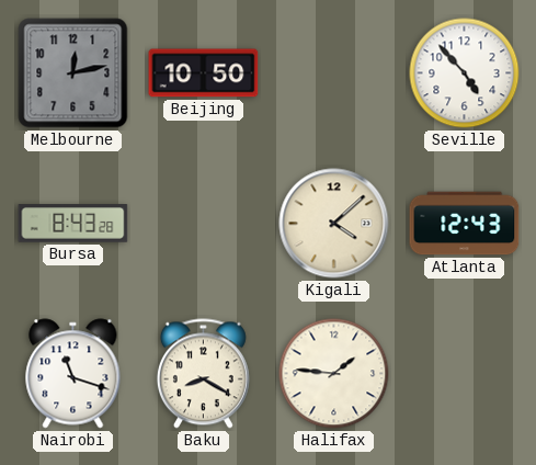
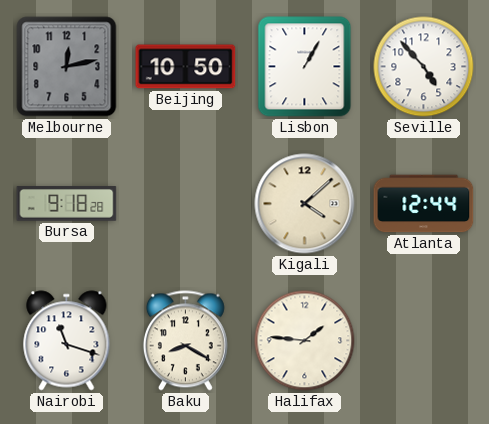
Lisbon: none -> 1:05
Bursa: 8:43 -> 9:18
Atlanta: 12:43 -> 12:44
